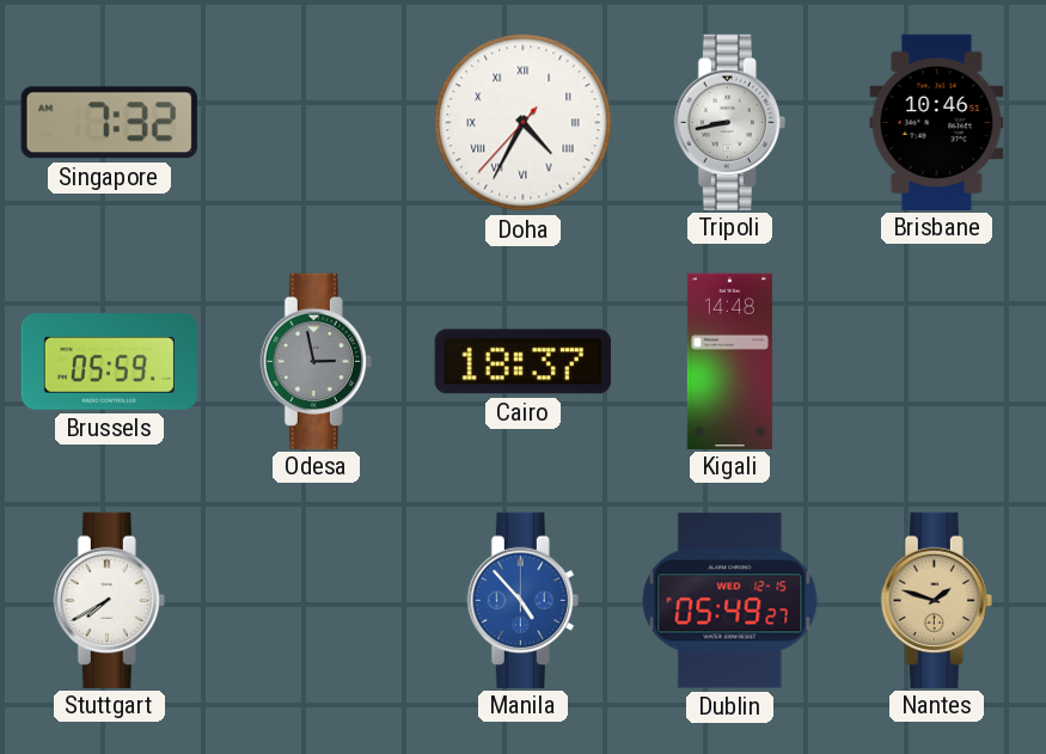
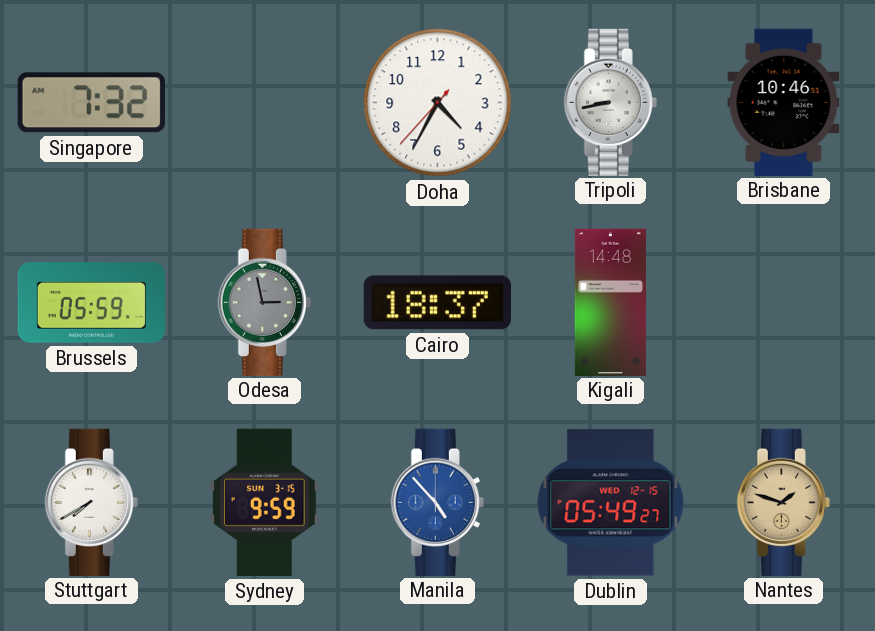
Doha numerals: Roman -> Arabic
Sydney: none -> 9:59
